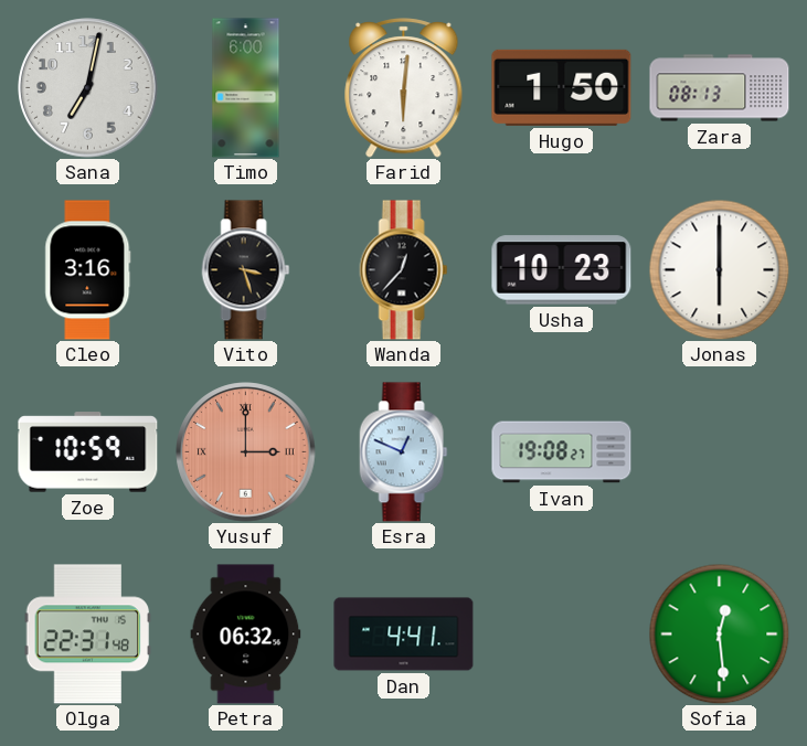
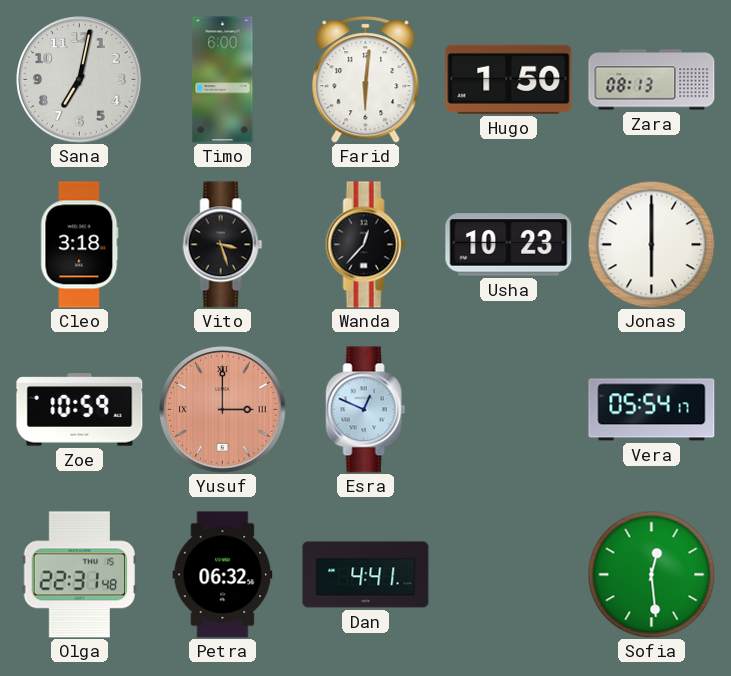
Cleo: 3:16 -> 3:18
Ivan: 19:08 -> none
Vera: none -> 05:54
